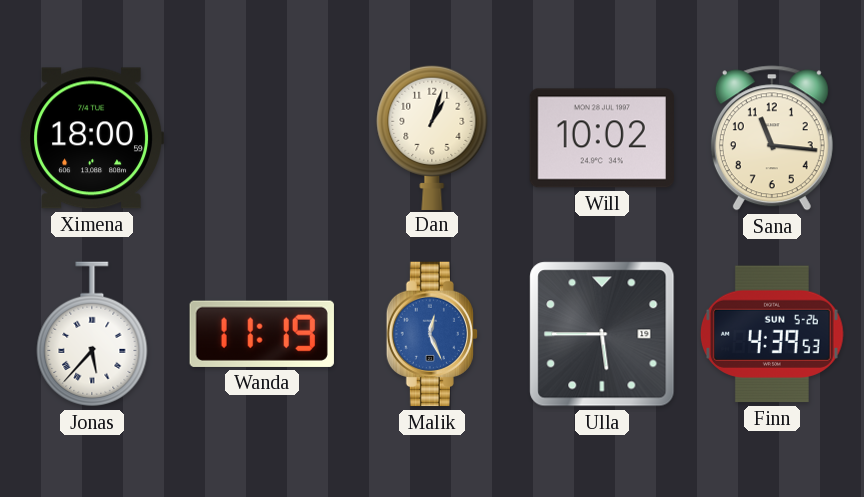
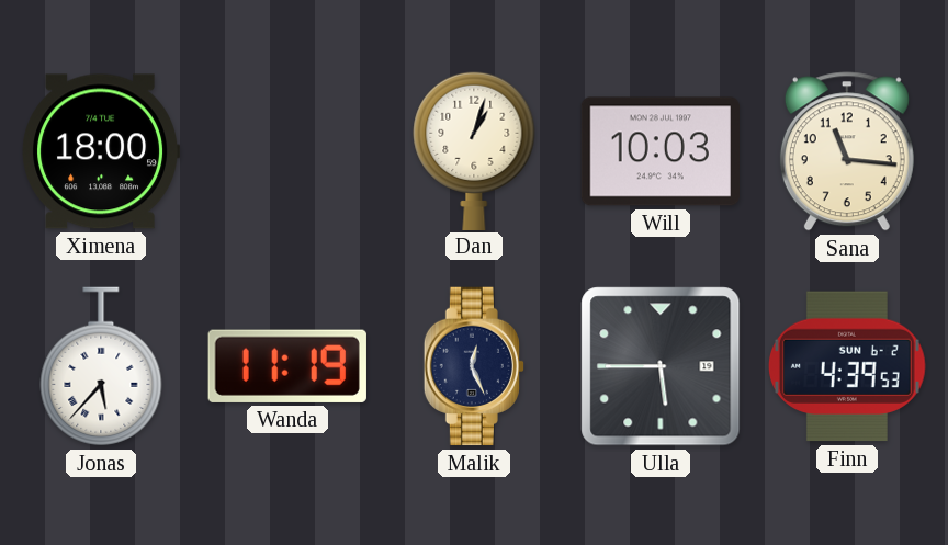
Will: 10:02 -> 10:03
Malik dial: blue -> navy
Finn date: SUN 5-26 -> SUN 6-2
